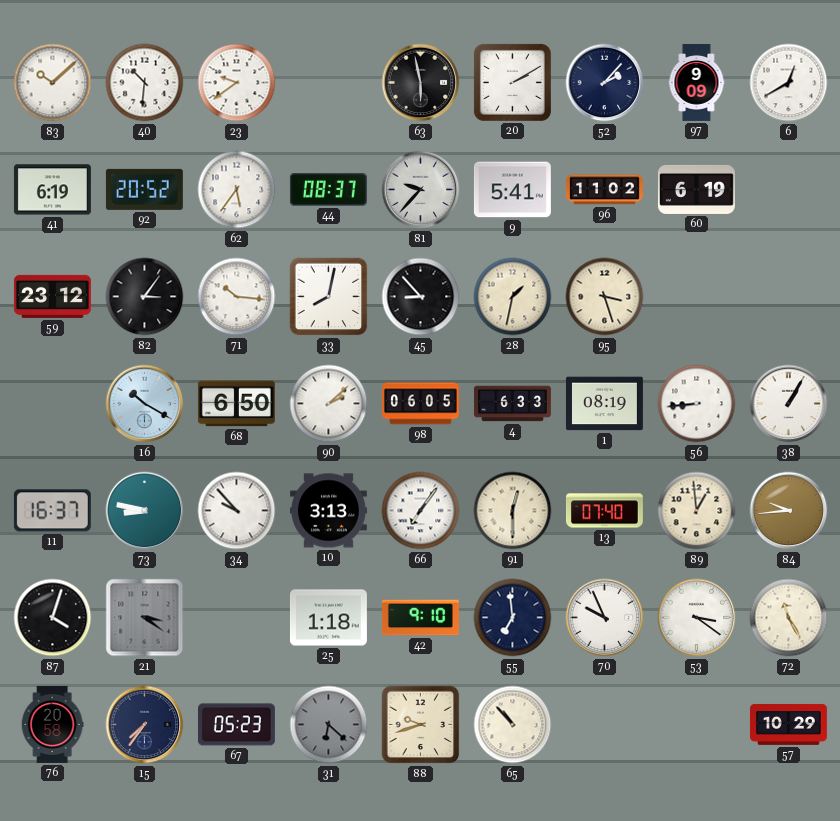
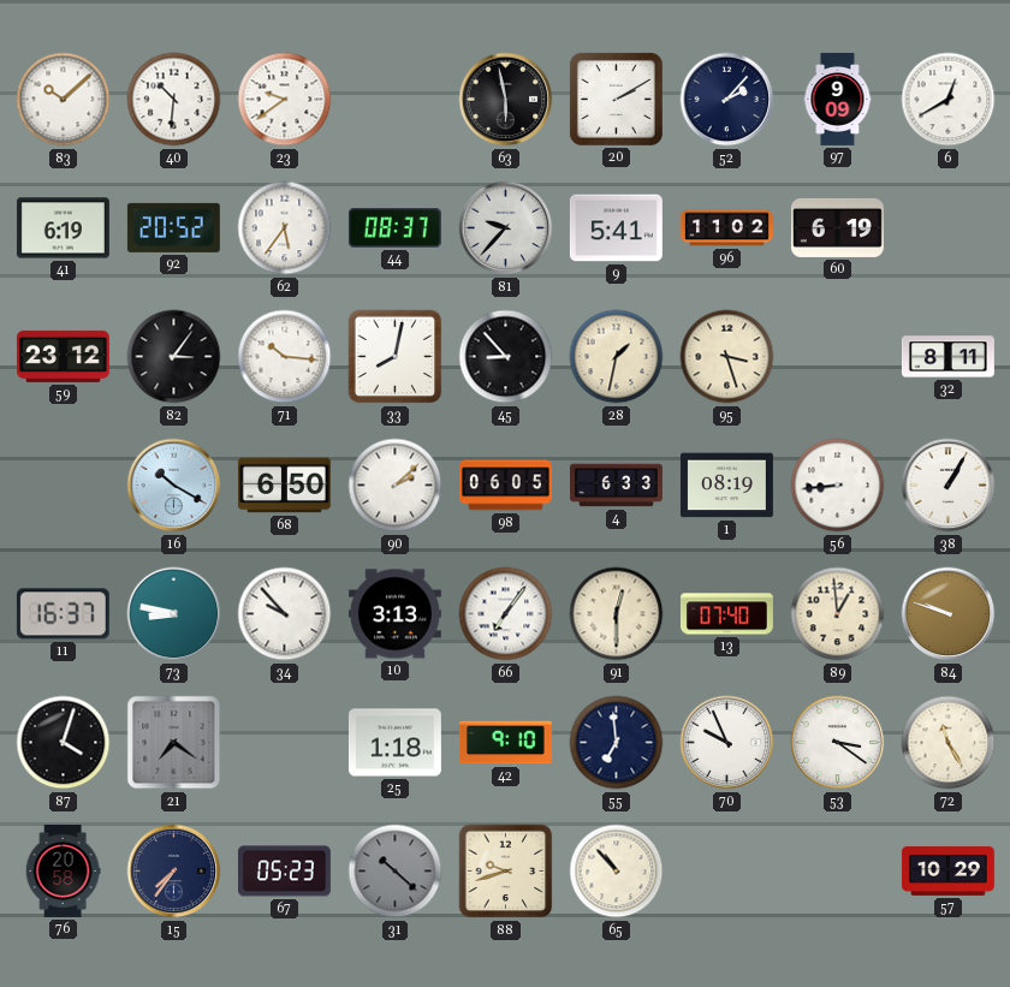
32: none -> 8:11
84: 9:44 -> 9:48
21: 3:21 -> 7:21
31: 6:22 -> 10:22
